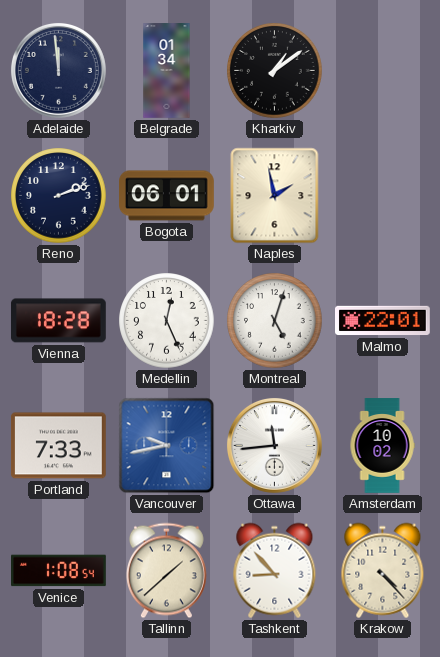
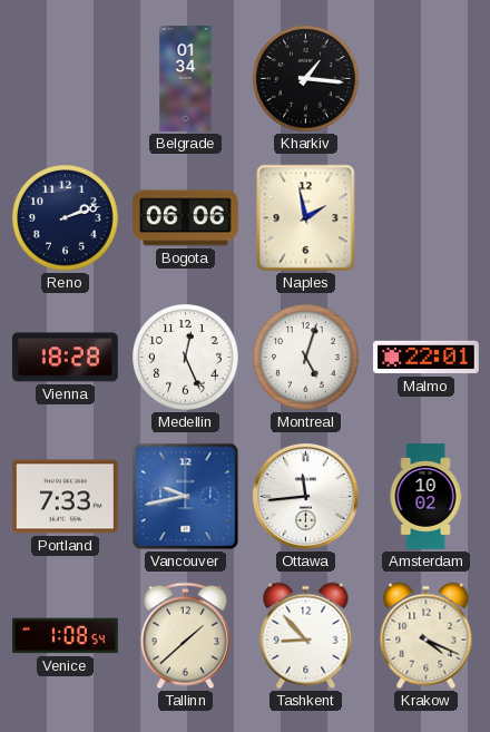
Adelaide: 11:59 -> none
Kharkiv: 1:09 -> 1:16
Bogota: 06:01 -> 06:06
Krakow: 4:23 -> 4:19
